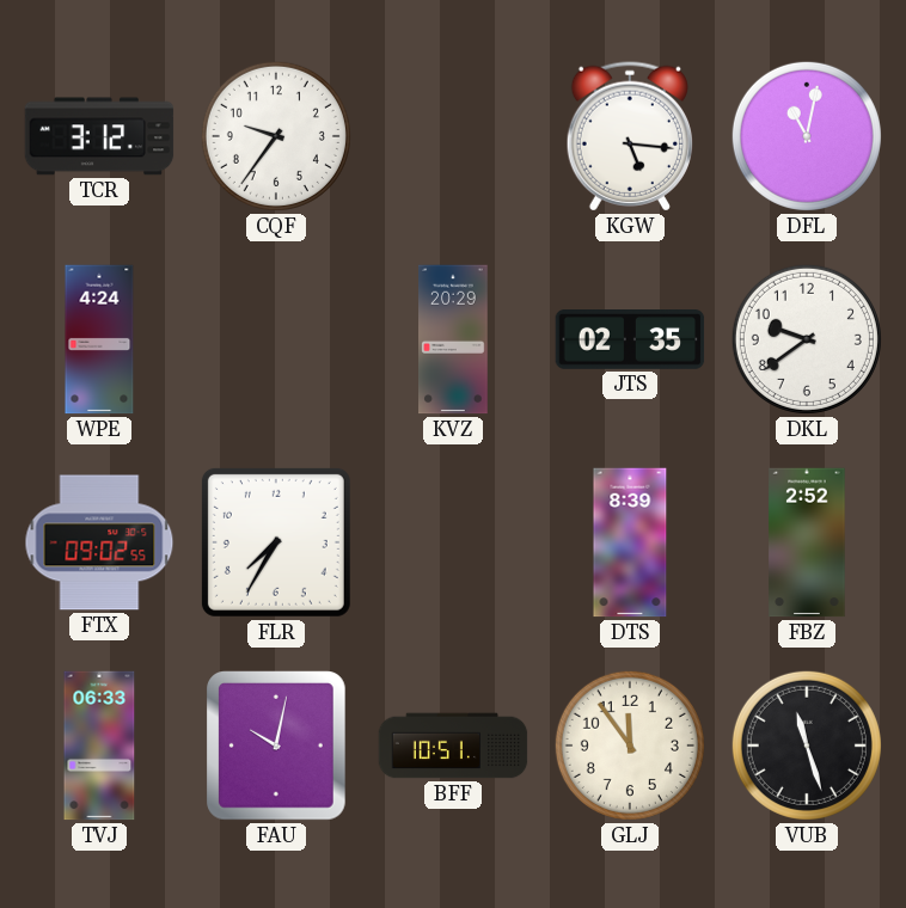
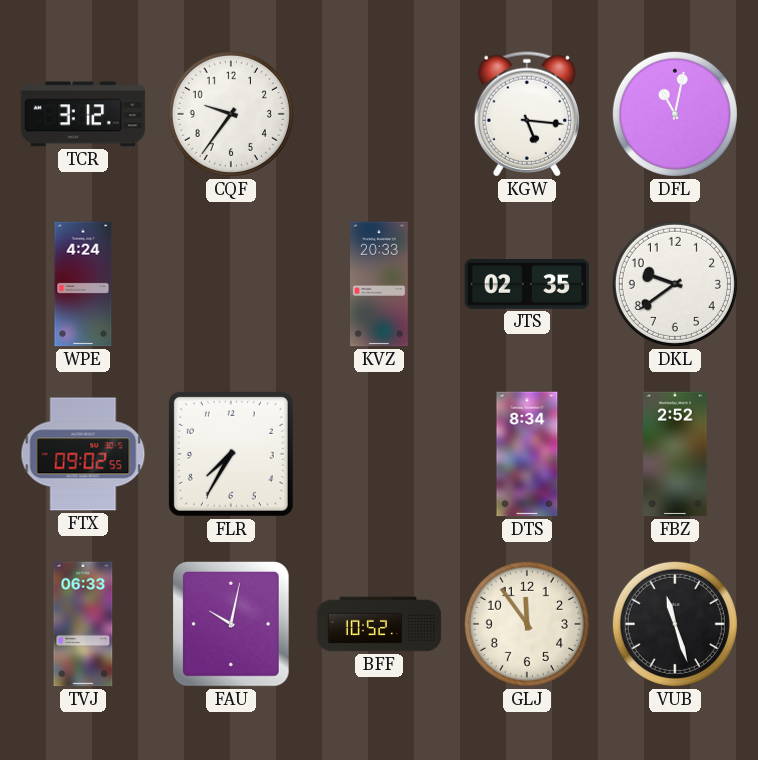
KVZ: 20:29 -> 20:33
DTS: 8:39 -> 8:34
BFF: 10:51 -> 10:52
